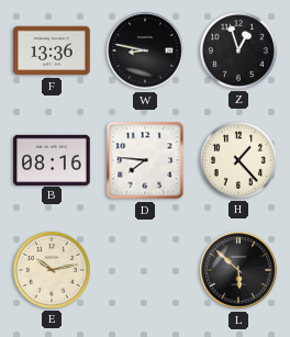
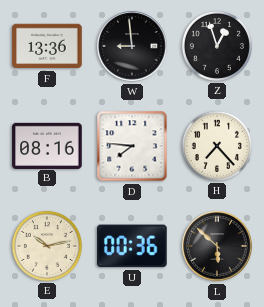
W: 8:47 -> 8:59
H: 1:23 -> 7:23
U: none -> 00:36
